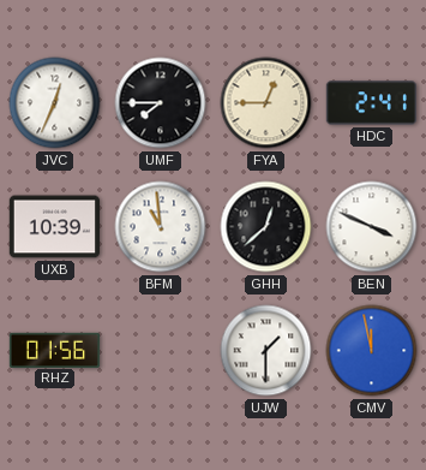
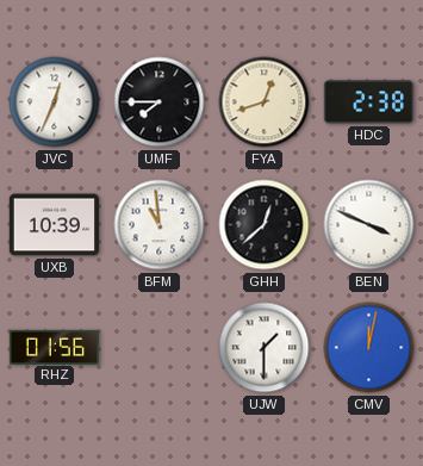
FYA: 12:45 -> 12:42
HDC: 2:41 -> 2:38
CMV: 11:58 -> 12:02
